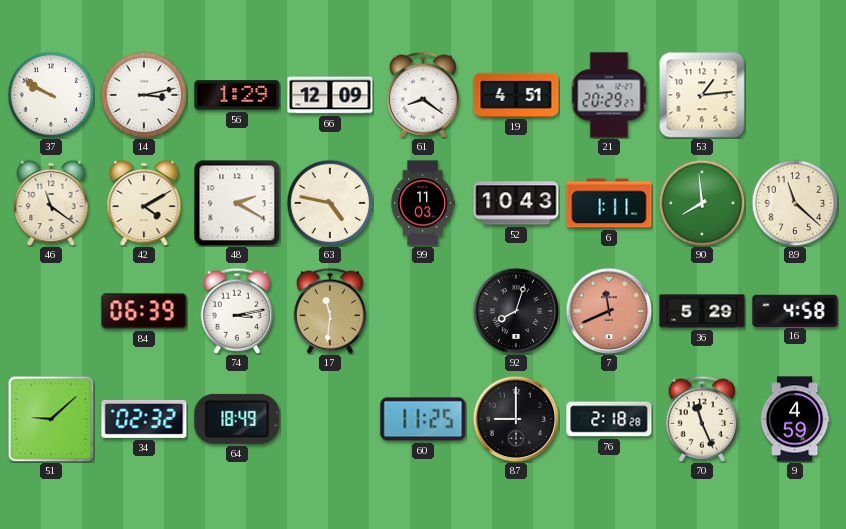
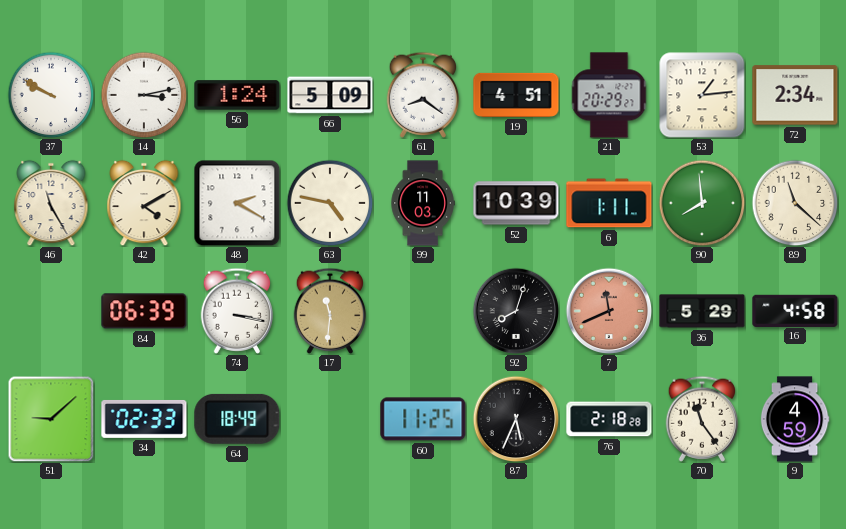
56: 1:29 -> 1:24
66: 12:09 -> 5:09
72: none -> 2:34
46: 11:21 -> 11:25
52: 10:43 -> 10:39
74: 3:13 -> 3:17
34: 02:32 -> 02:33
87: 9:00 -> 5:34
70: 11:26 -> 11:24
